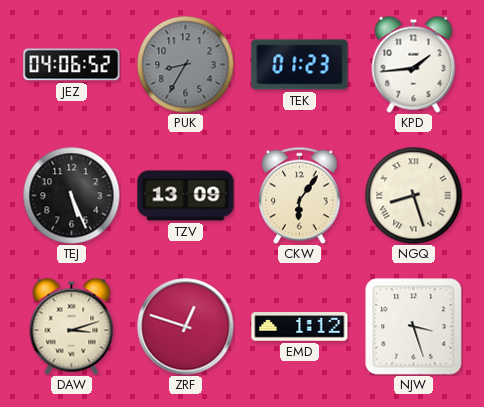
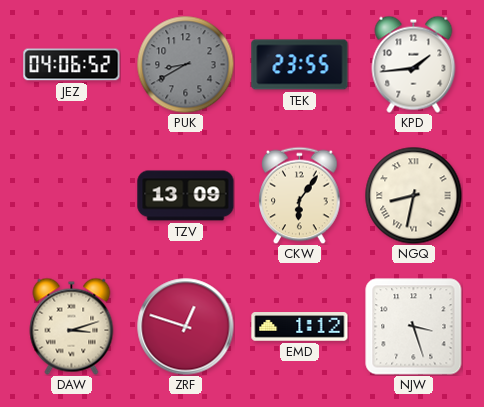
PUK: 8:35 -> 8:40
TEK: 01:23 -> 23:55
TEJ: 5:26 -> none
NGQ: 8:27 -> 8:32
